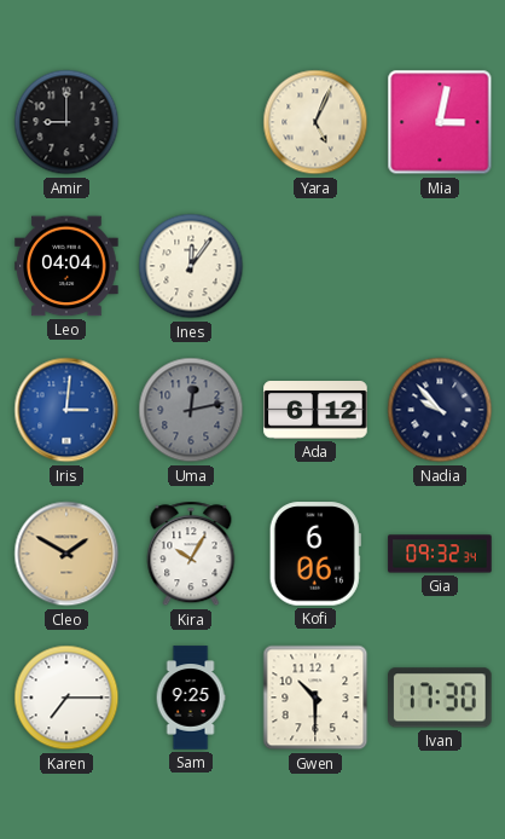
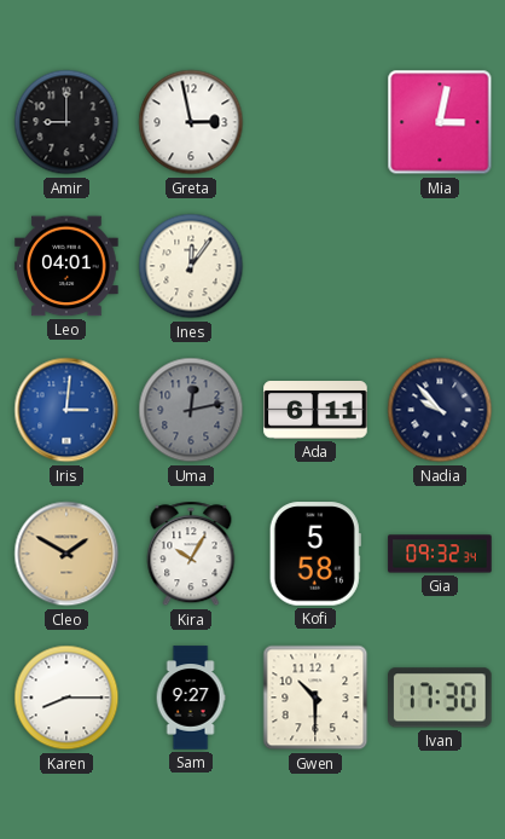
Greta: none -> 2:58
Yara: 5:04 -> none
Leo: 04:04 -> 04:01
Ada: 6:12 -> 6:11
Kofi: 6:06 -> 5:58
Karen: 7:15 -> 8:15
Sam: 9:25 -> 9:27
